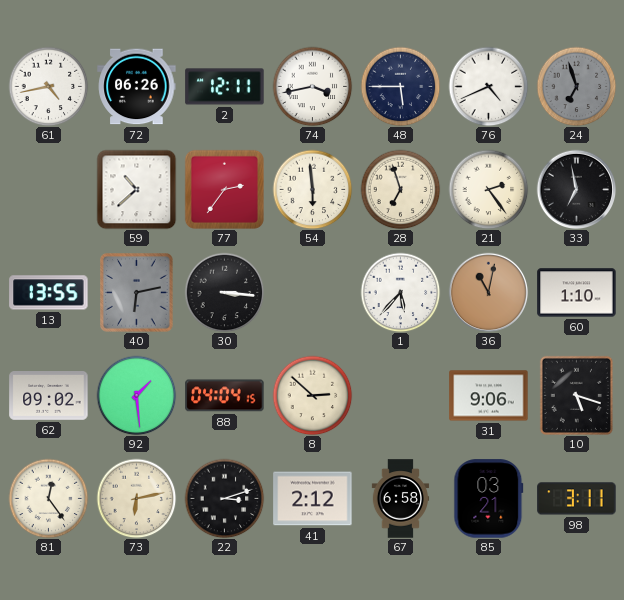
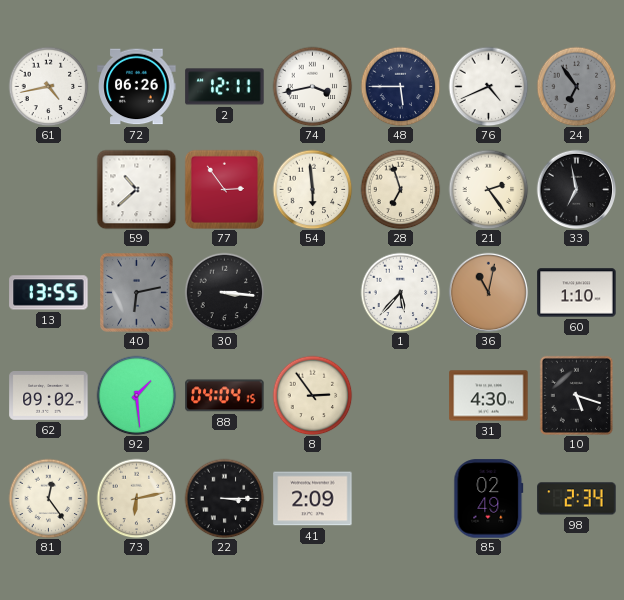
24: 6:57 -> 6:54
77: 2:36 -> 2:54
8: 2:52 -> 2:54
31: 9:06 -> 4:30
22: 3:12 -> 3:15
41: 2:12 -> 2:09
67: 6:58 -> none
85: 03:21 -> 02:49
98: 3:11 -> 2:34
